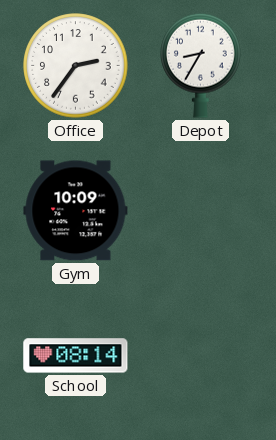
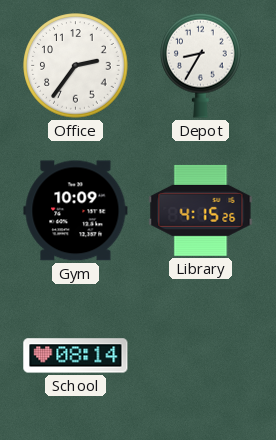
Library: none -> 4:15
